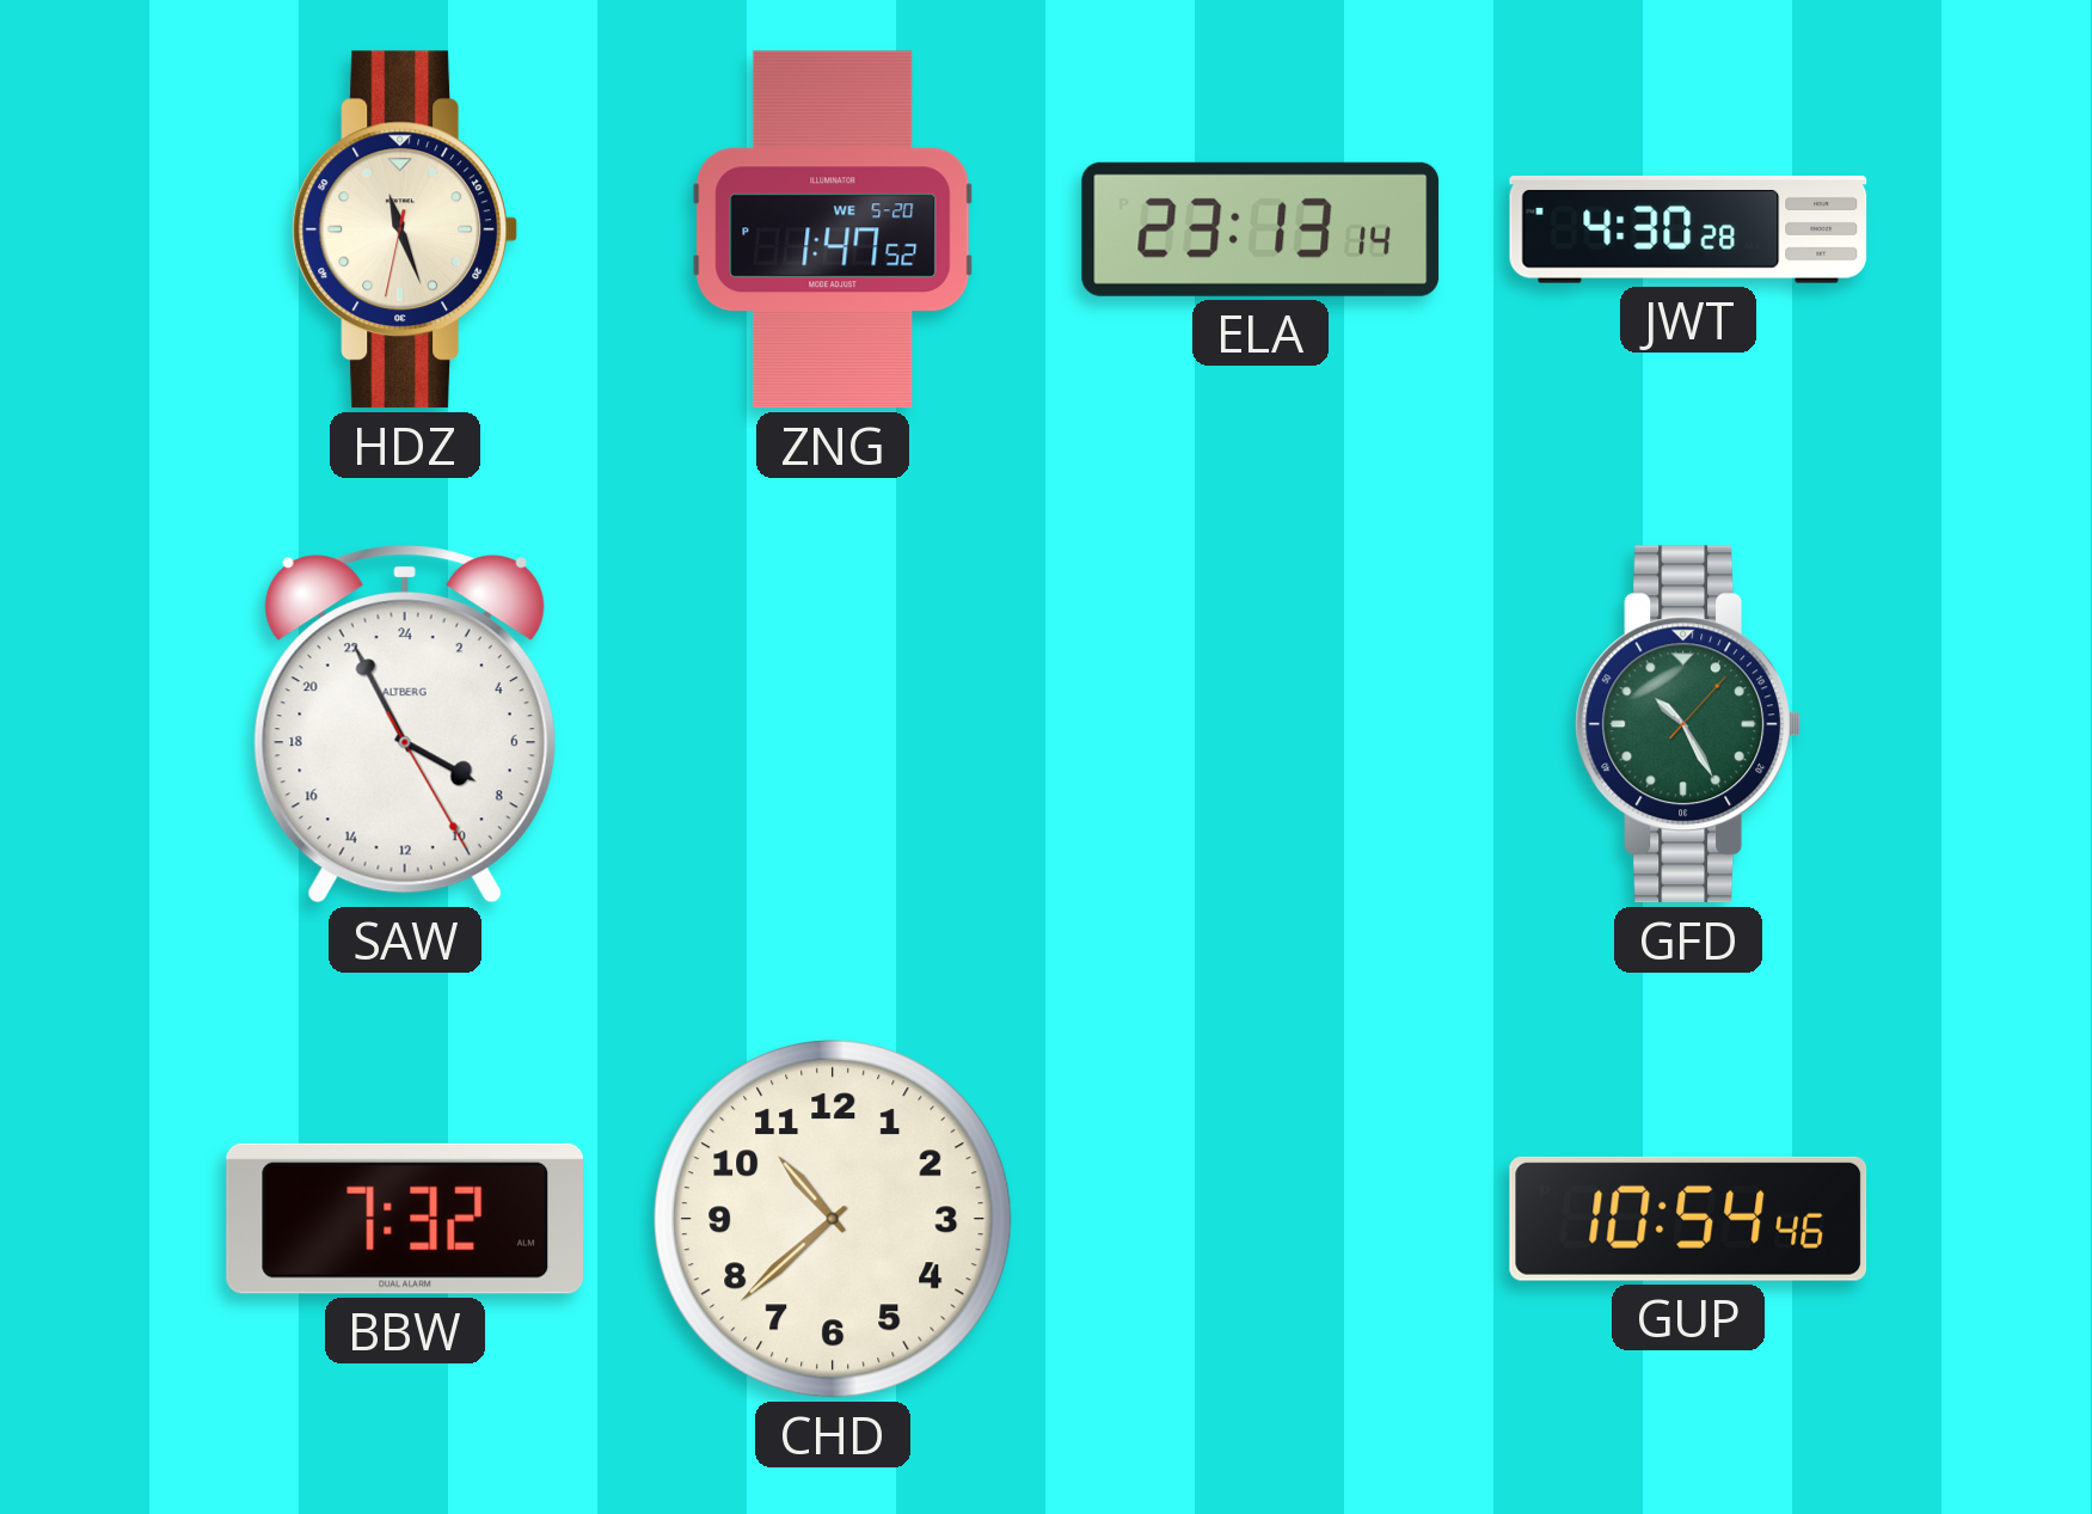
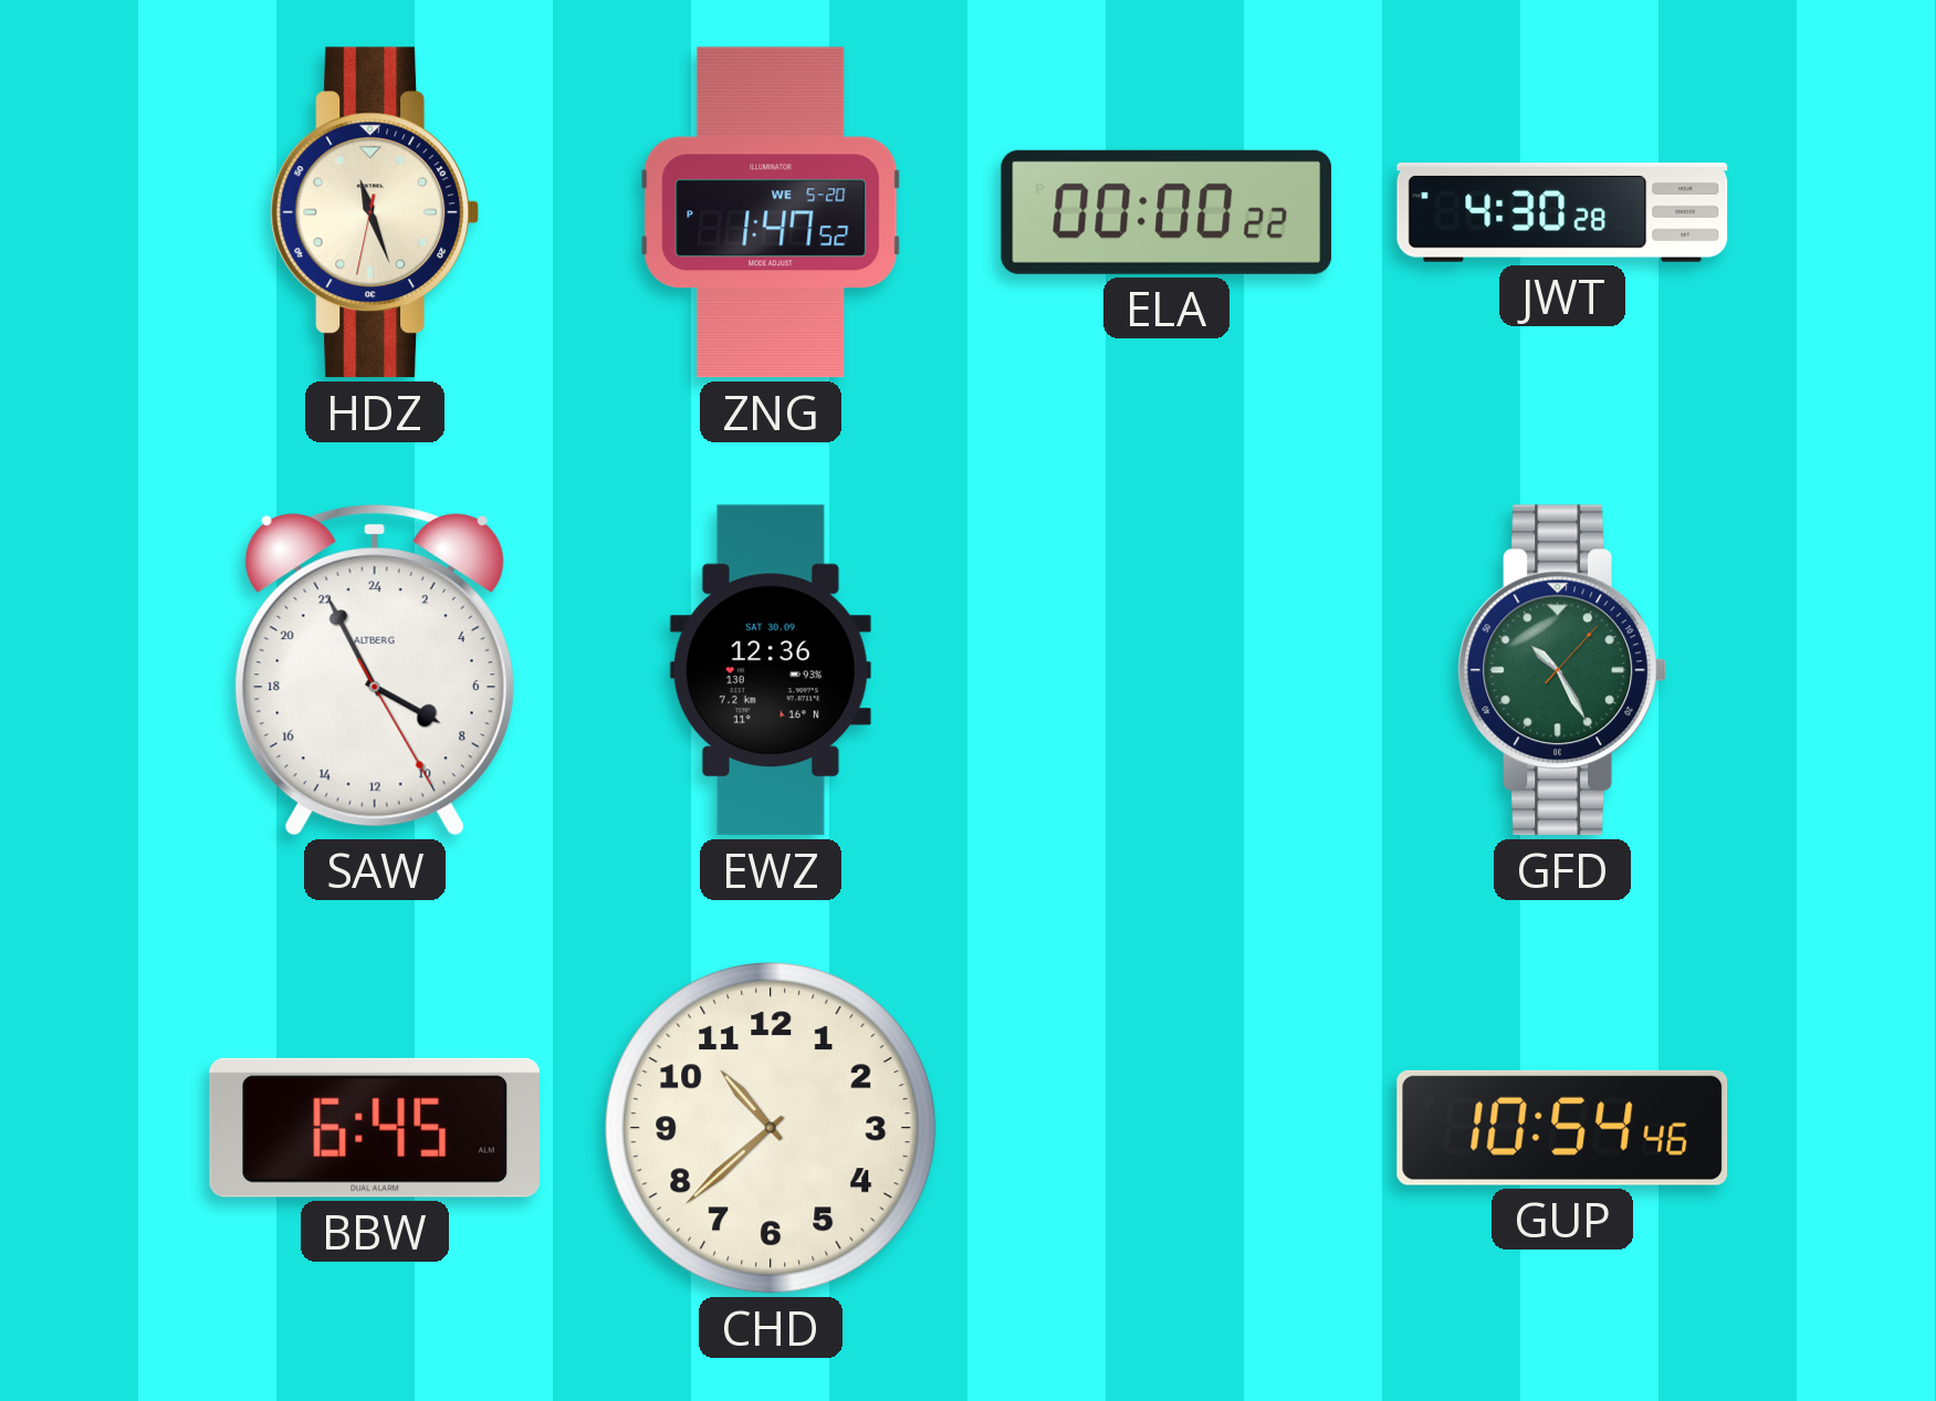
ELA: 23:13 -> 00:00
EWZ: none -> 12:36
BBW: 7:32 -> 6:45
